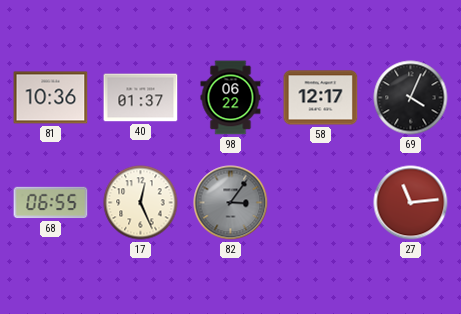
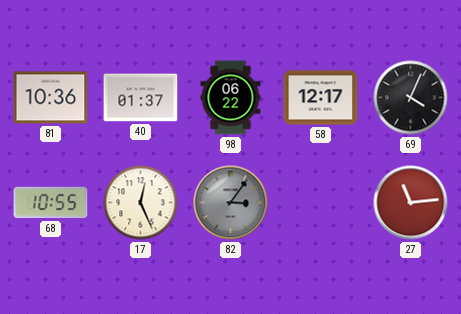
68: 06:55 -> 10:55
